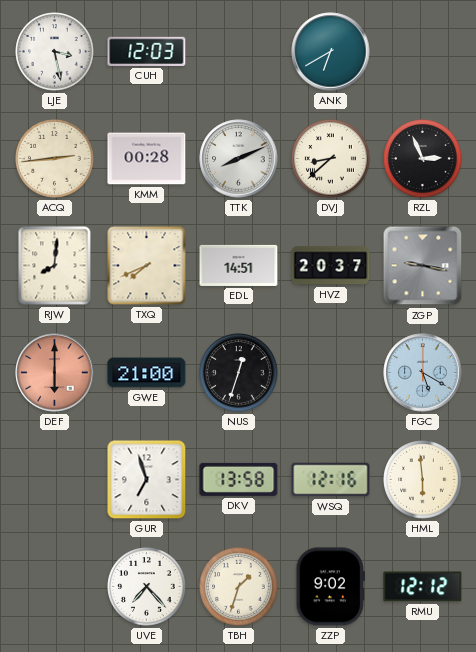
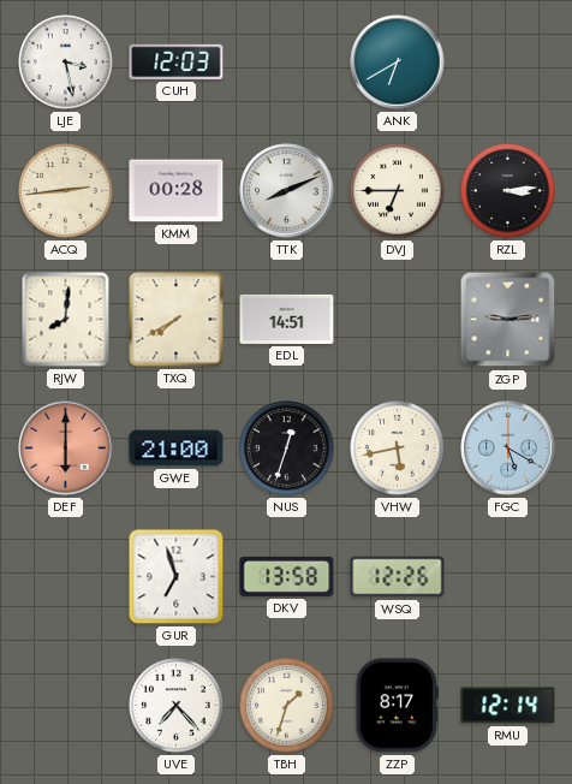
DVJ: 8:38 -> 6:45
RZL: 2:56 -> 3:14
TXQ: 7:41 -> 7:40
HVZ: 20:37 -> none
ZGP: 9:17 -> 9:14
VHW: none -> 5:43
WSQ: 12:16 -> 12:26
HML: 5:59 -> none
ZZP: 9:02 -> 8:17
RMU: 12:12 -> 12:14
